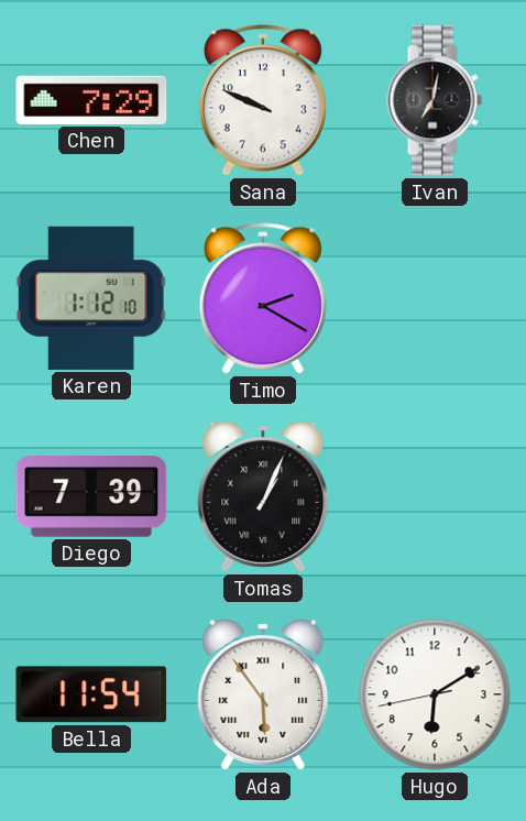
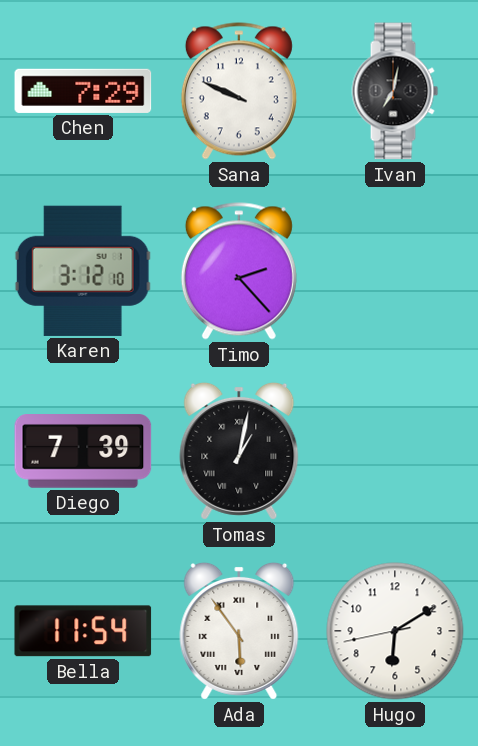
Karen: 1:12 -> 3:12
Timo: 2:20 -> 2:23
Tomas: 1:04 -> 1:02
